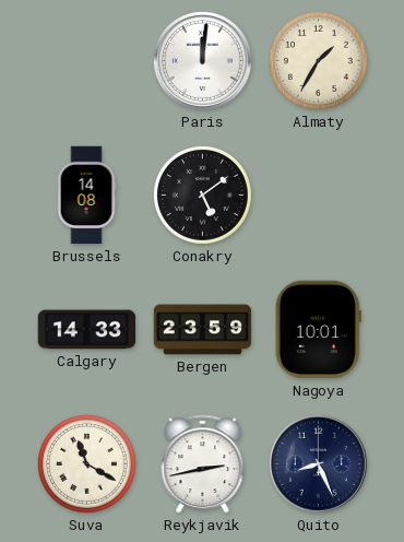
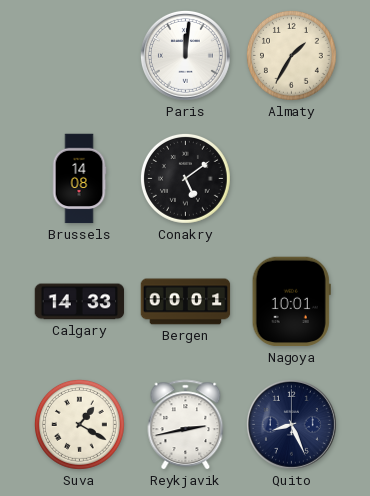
Bergen: 23:59 -> 00:01
Suva: 11:20 -> 1:20
